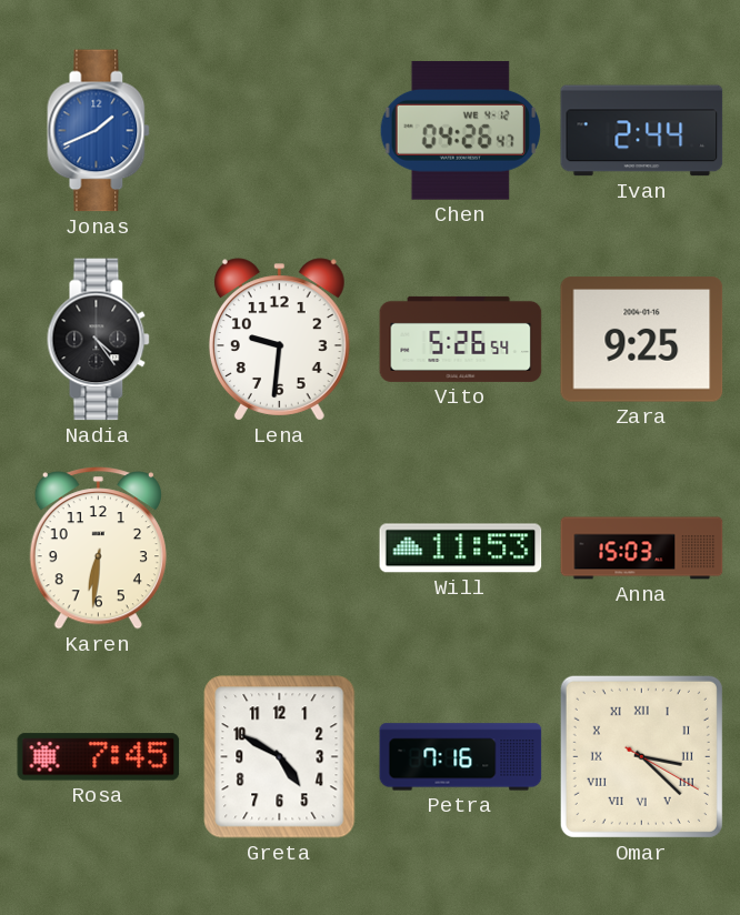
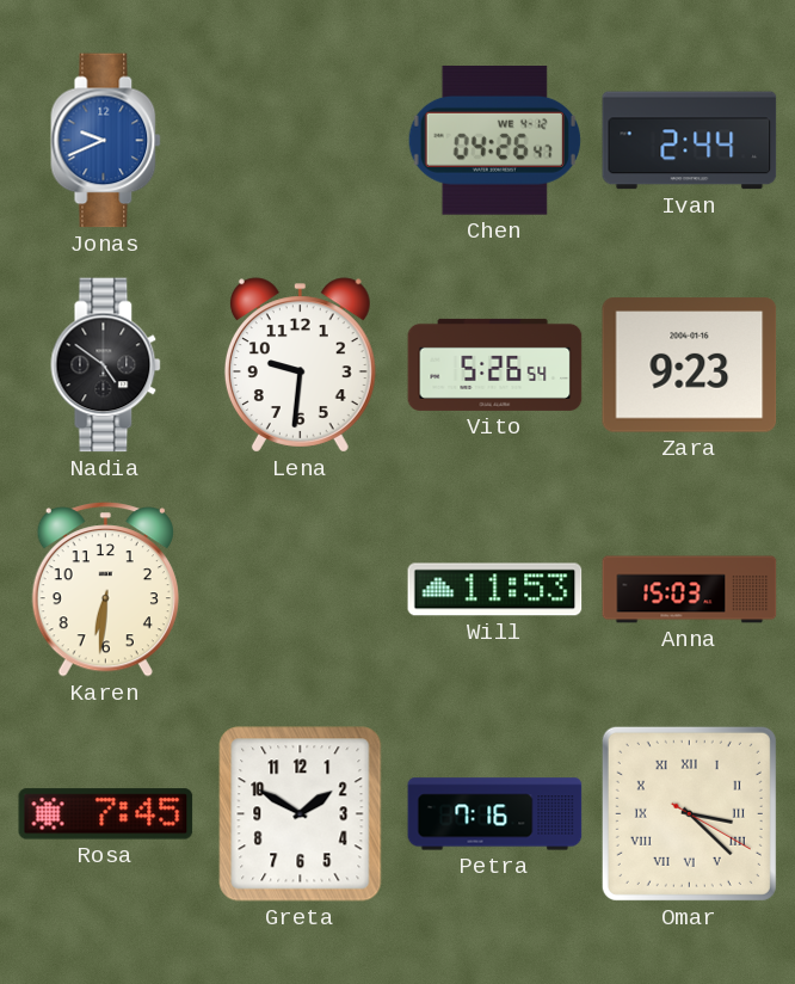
Jonas: 1:41 -> 9:41
Nadia: 4:24 -> 4:51
Zara: 9:25 -> 9:23
Greta: 4:50 -> 1:50
